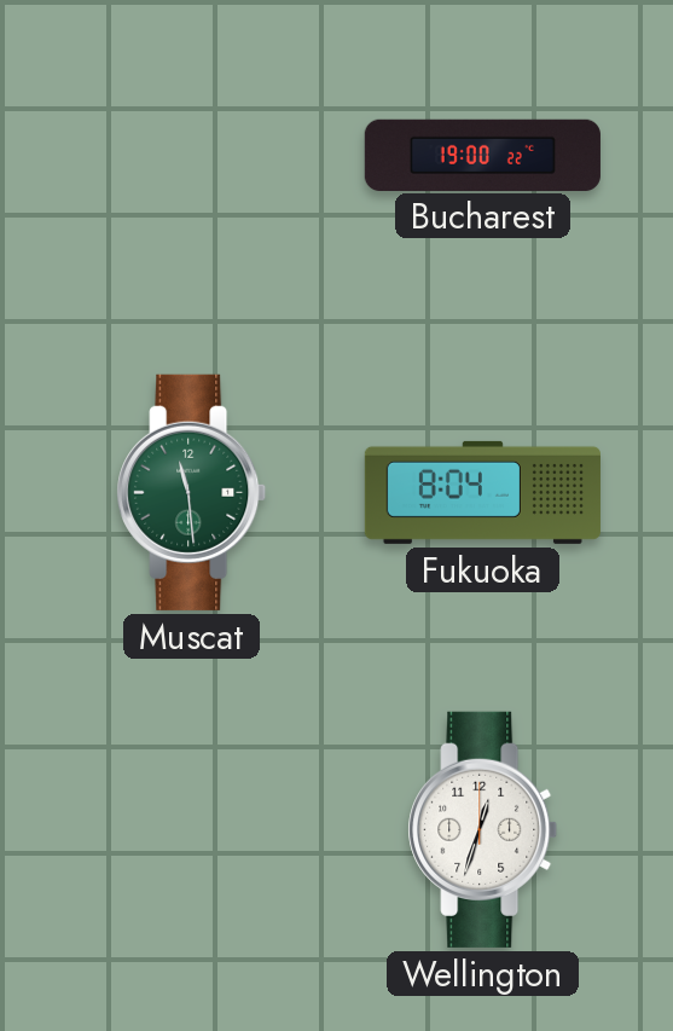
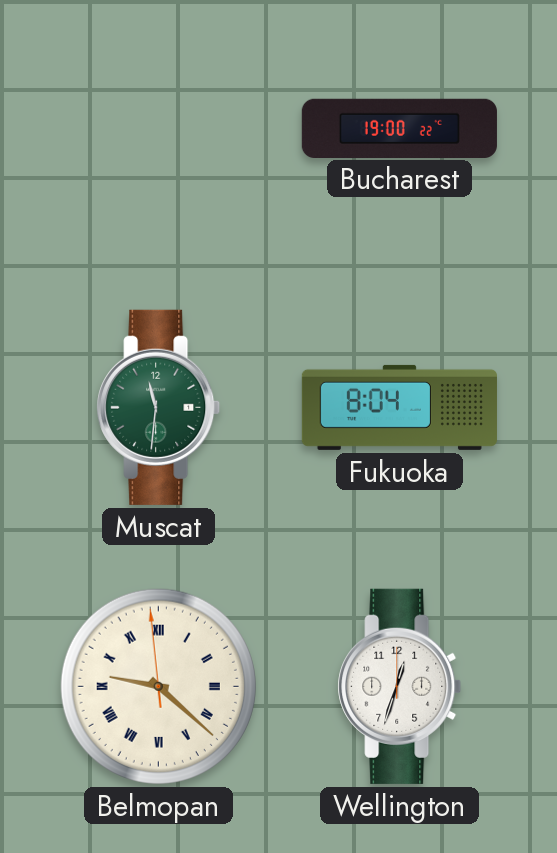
Muscat: 11:29 -> 11:31
Belmopan: none -> 9:21
